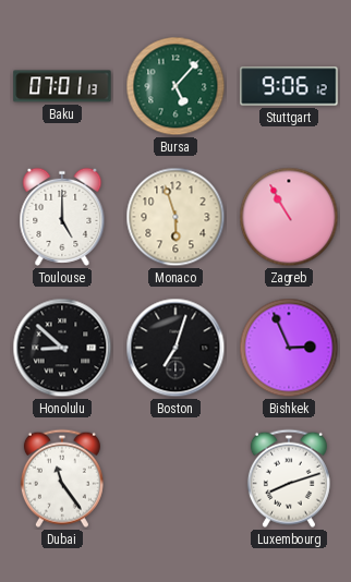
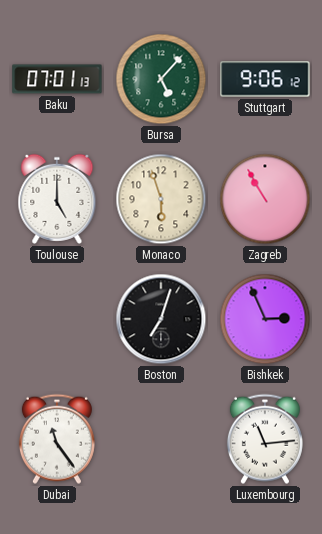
Honolulu: 8:52 -> none
Luxembourg: 8:12 -> 11:14
